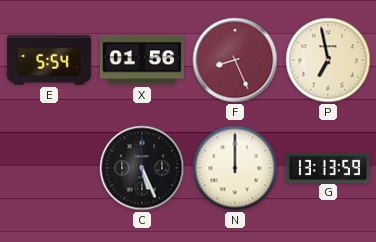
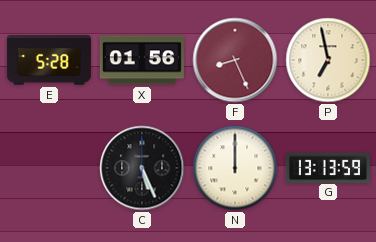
E: 5:54 -> 5:28
